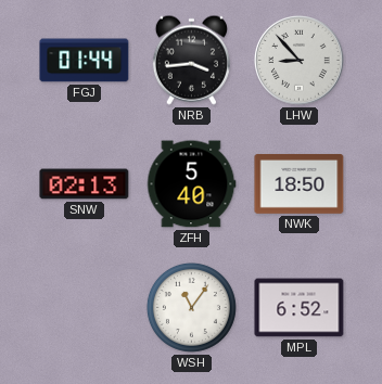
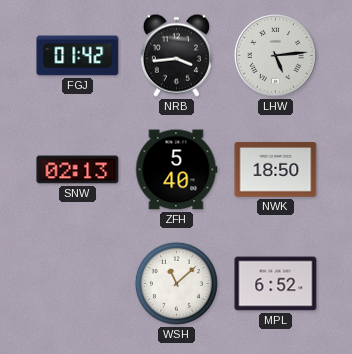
FGJ: 01:44 -> 01:42
LHW: 8:53 -> 5:14
WSH: 11:06 -> 11:08
